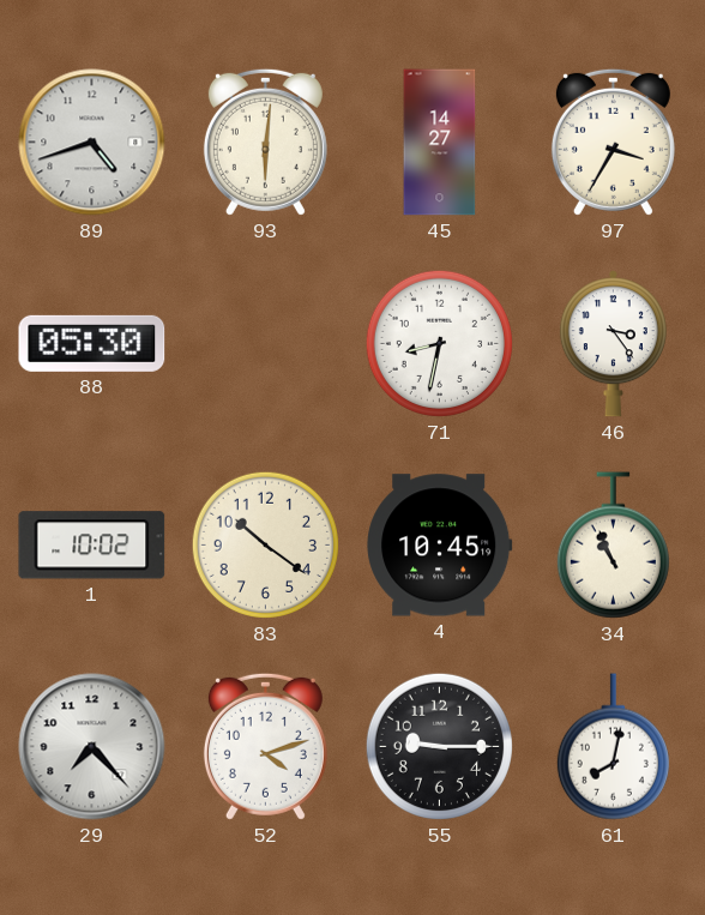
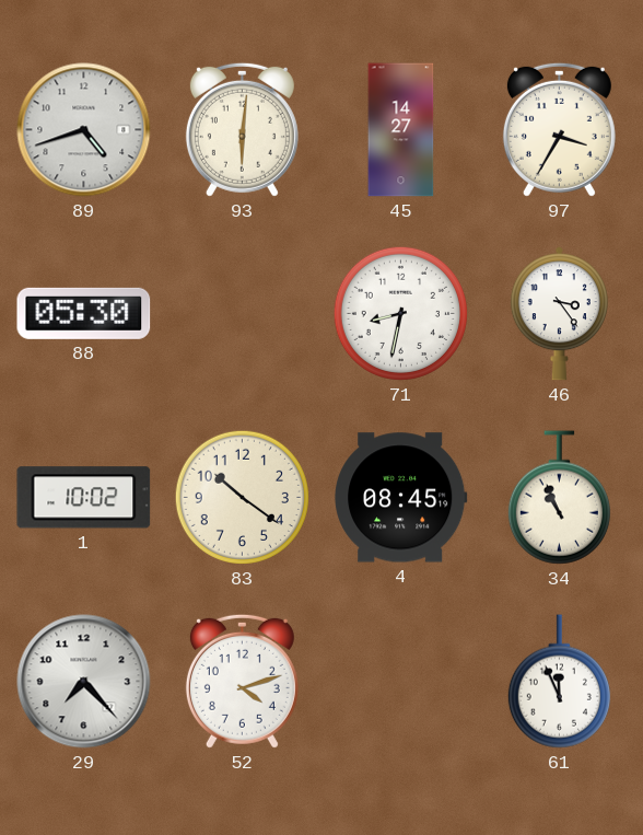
4: 10:45 -> 08:45
55: 9:15 -> none
61: 8:02 -> 11:56
